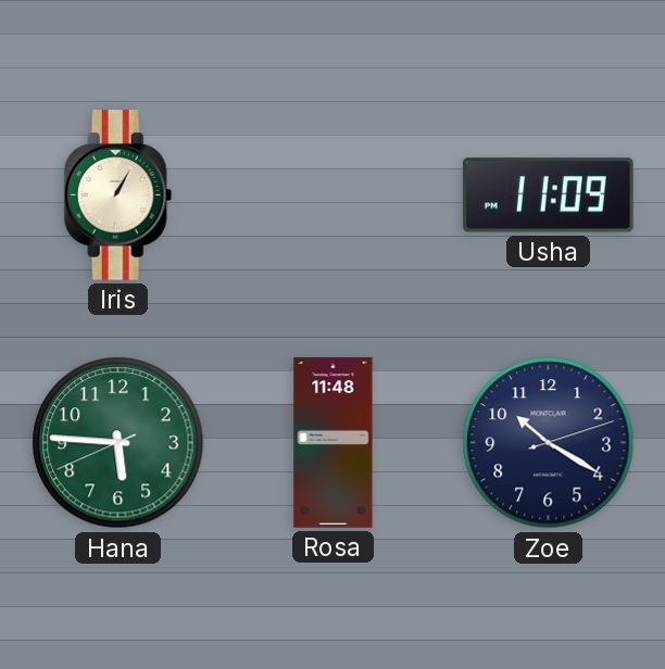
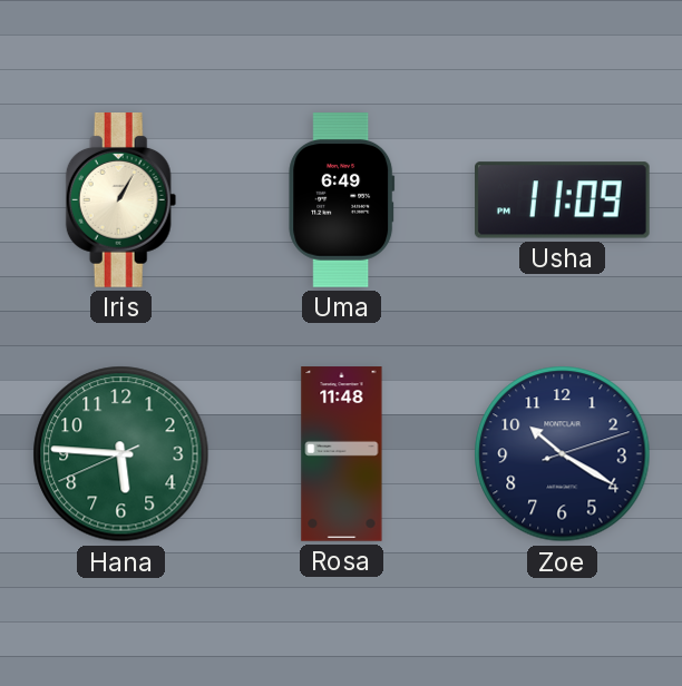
Uma: none -> 6:49
